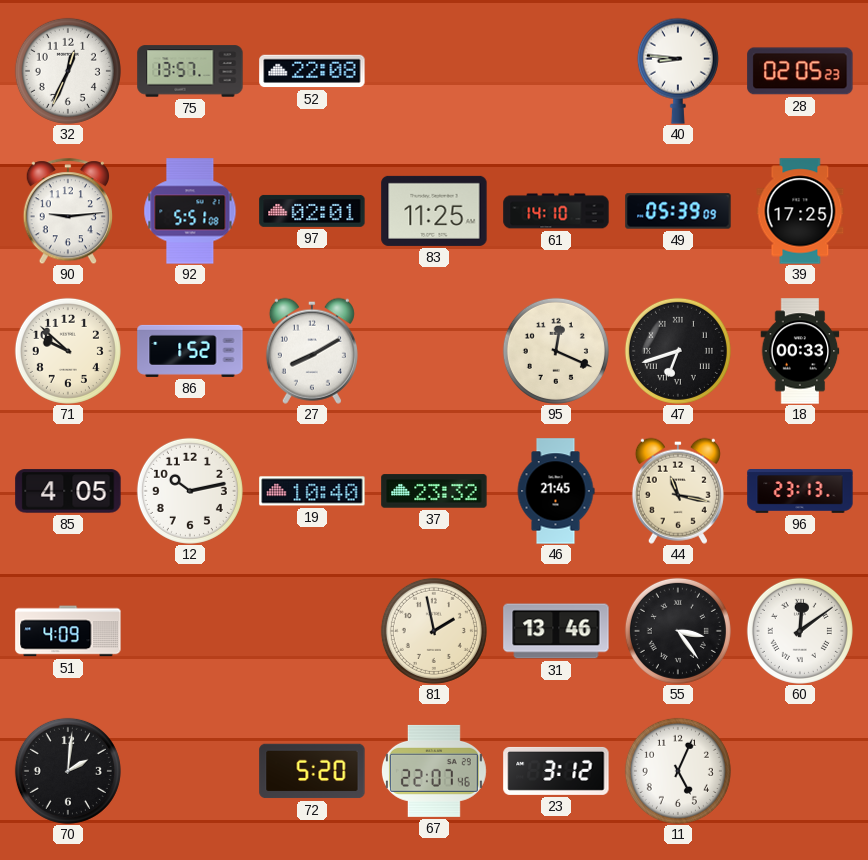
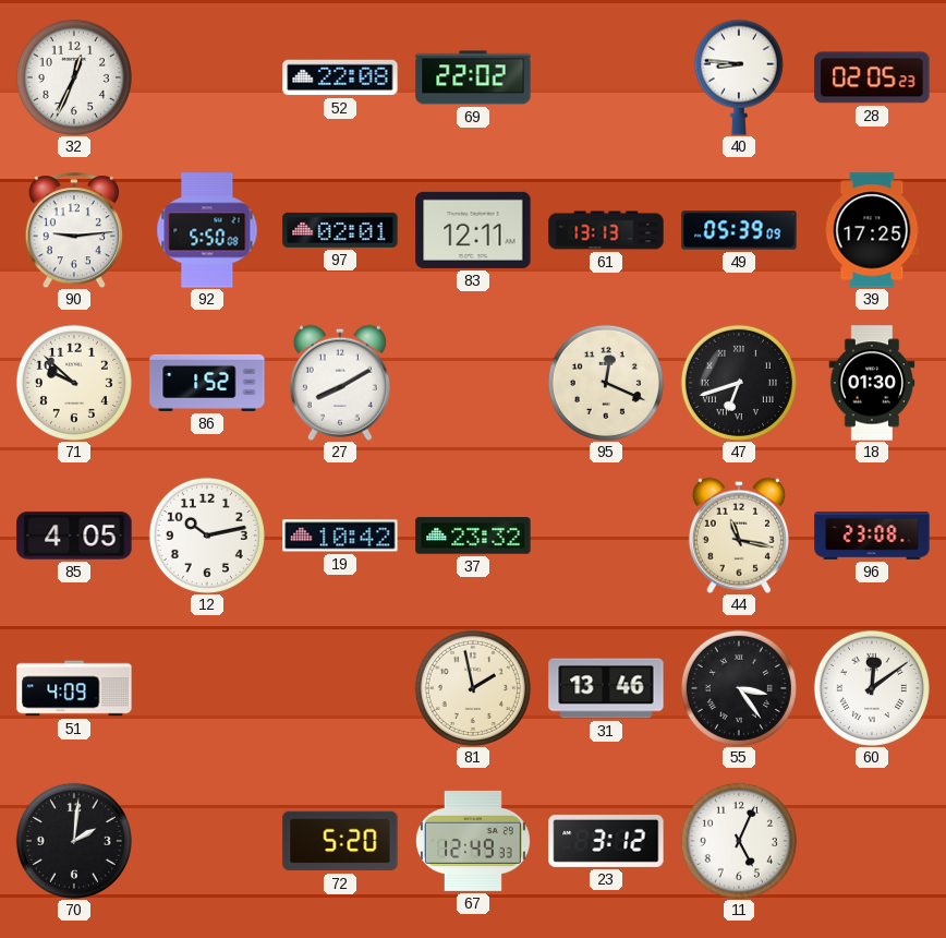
75: 13:57 -> none
69: none -> 22:02
92: 5:51 -> 5:50
83: 11:25 -> 12:11
61: 14:10 -> 13:13
18: 00:33 -> 01:30
19: 10:40 -> 10:42
46: 21:45 -> none
96: 23:13 -> 23:08
67: 22:07 -> 12:49
